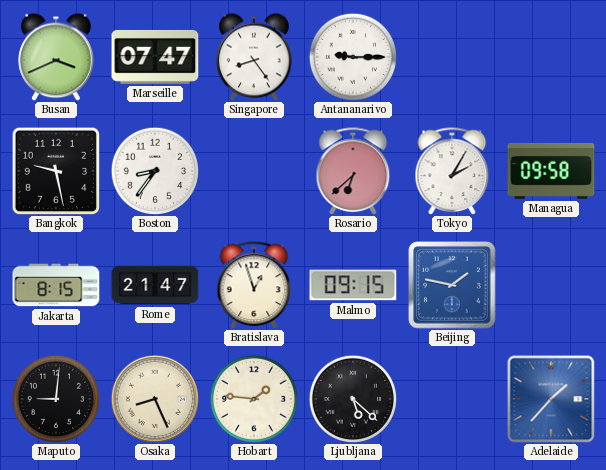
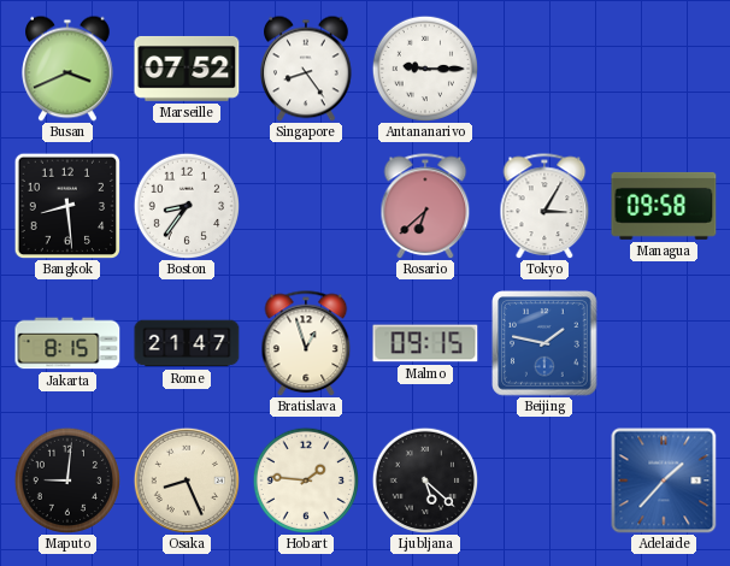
Marseille: 07:47 -> 07:52
Bangkok: 9:28 -> 8:29
Tokyo: 2:05 -> 3:05
